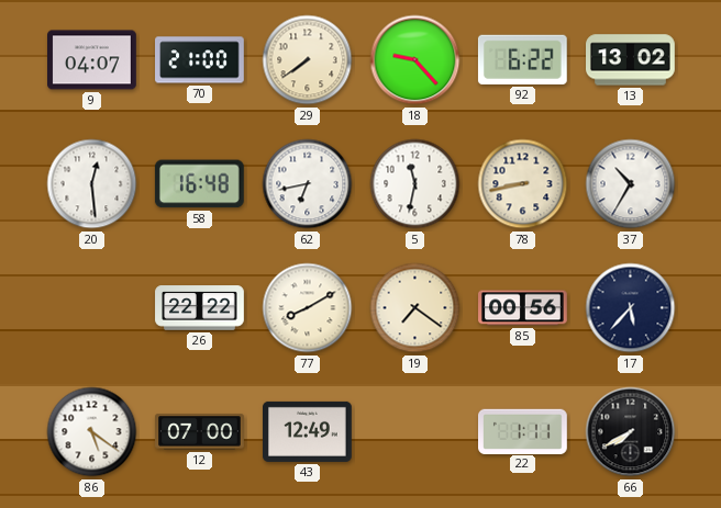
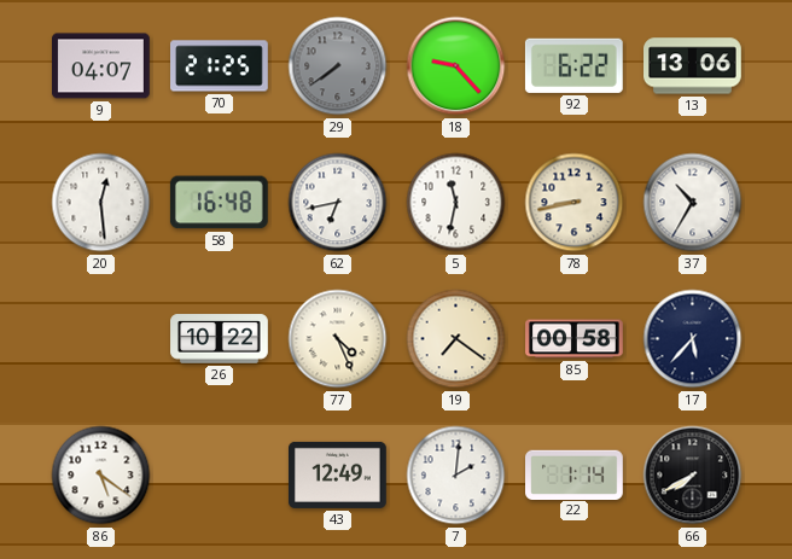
70: 21:00 -> 21:25
29 dial: cream -> grey
13: 13:02 -> 13:06
26: 22:22 -> 10:22
77: 8:10 -> 4:26
85: 00:56 -> 00:58
12: 07:00 -> none
7: none -> 2:01
22: 1:11 -> 1:14
